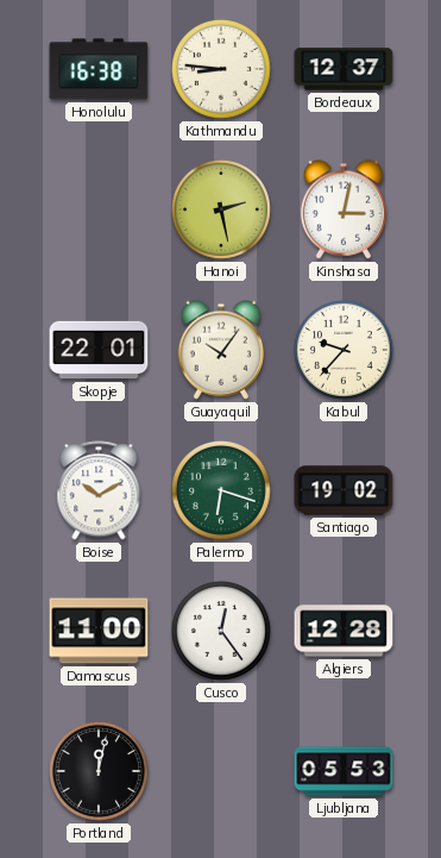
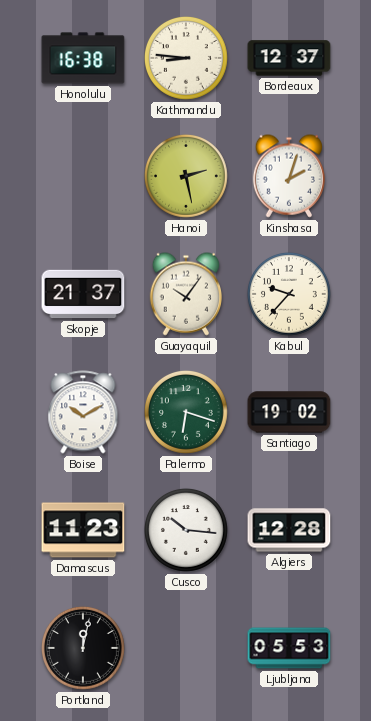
Kinshasa: 3:02 -> 2:03
Skopje: 22:01 -> 21:37
Damascus: 11:00 -> 11:23
Cusco: 12:24 -> 10:16
